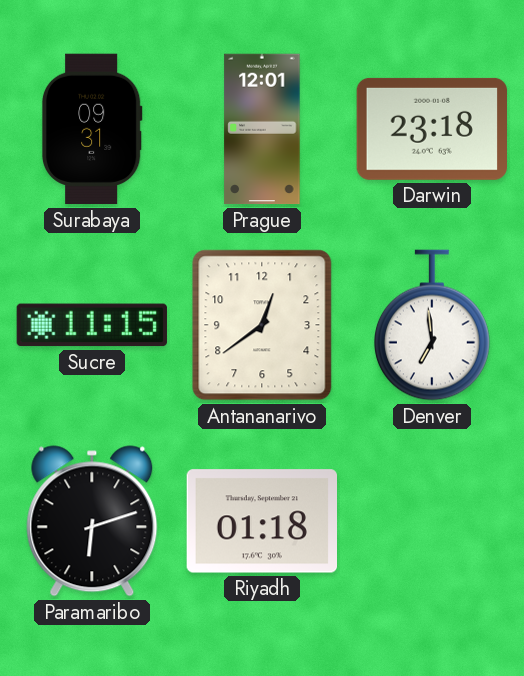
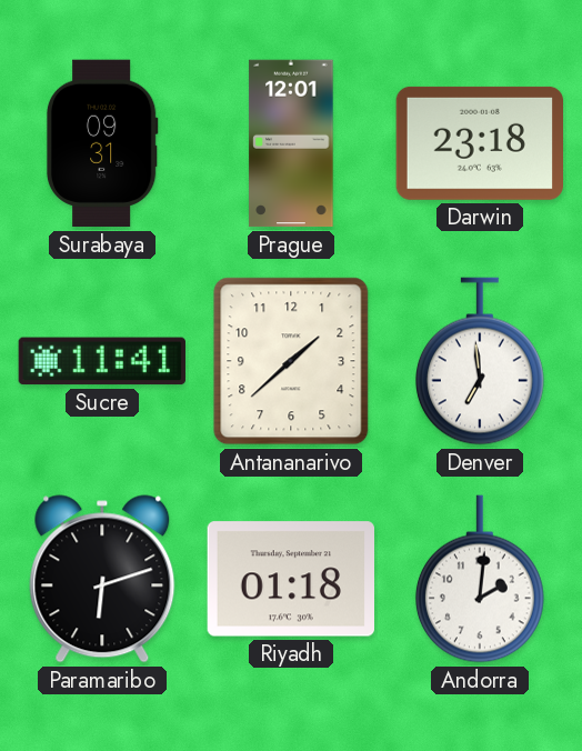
Sucre: 11:15 -> 11:41
Antananarivo: 12:39 -> 1:38
Andorra: none -> 2:01
